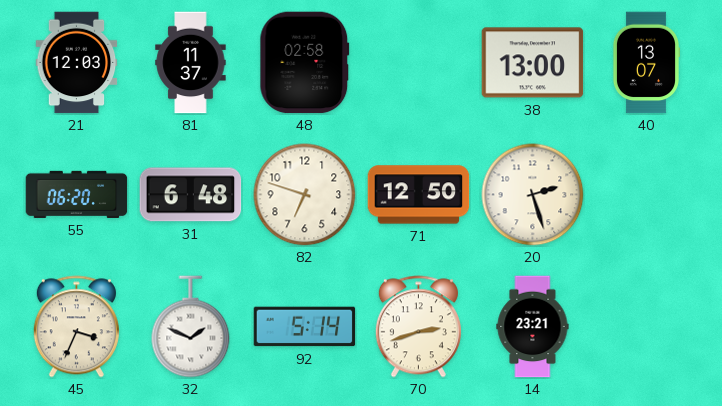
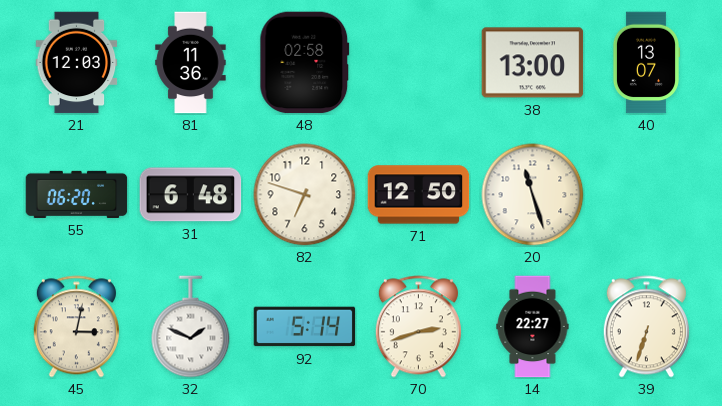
81: 11:37 -> 11:36
20: 2:27 -> 11:27
45: 3:34 -> 3:02
14: 23:21 -> 22:27
39: none -> 6:33
